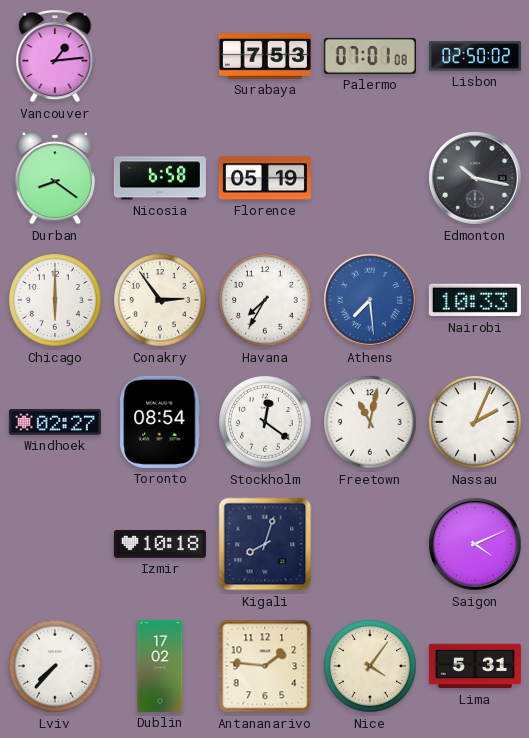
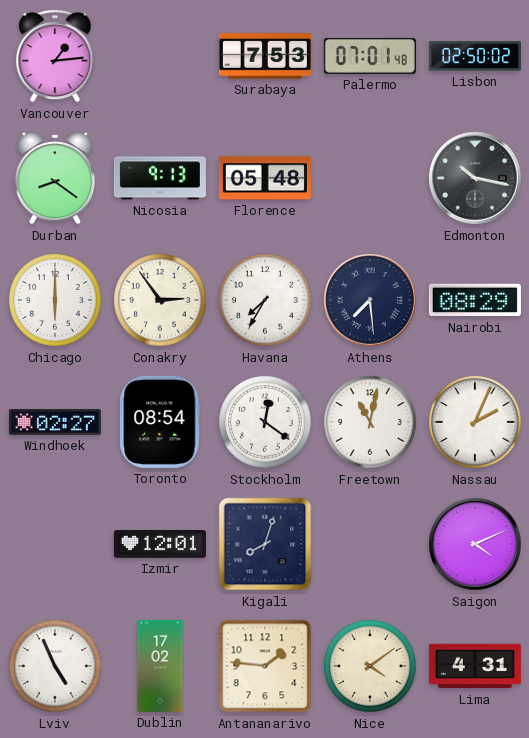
Palermo: 07:01:08 -> 07:01:48
Nicosia: 6:58 -> 9:13
Florence: 05:19 -> 05:48
Athens dial: blue -> navy
Nairobi: 10:33 -> 08:29
Izmir: 10:18 -> 12:01
Lviv: 7:37 -> 4:56
Nice: 4:06 -> 4:09
Lima: 5:31 -> 4:31
